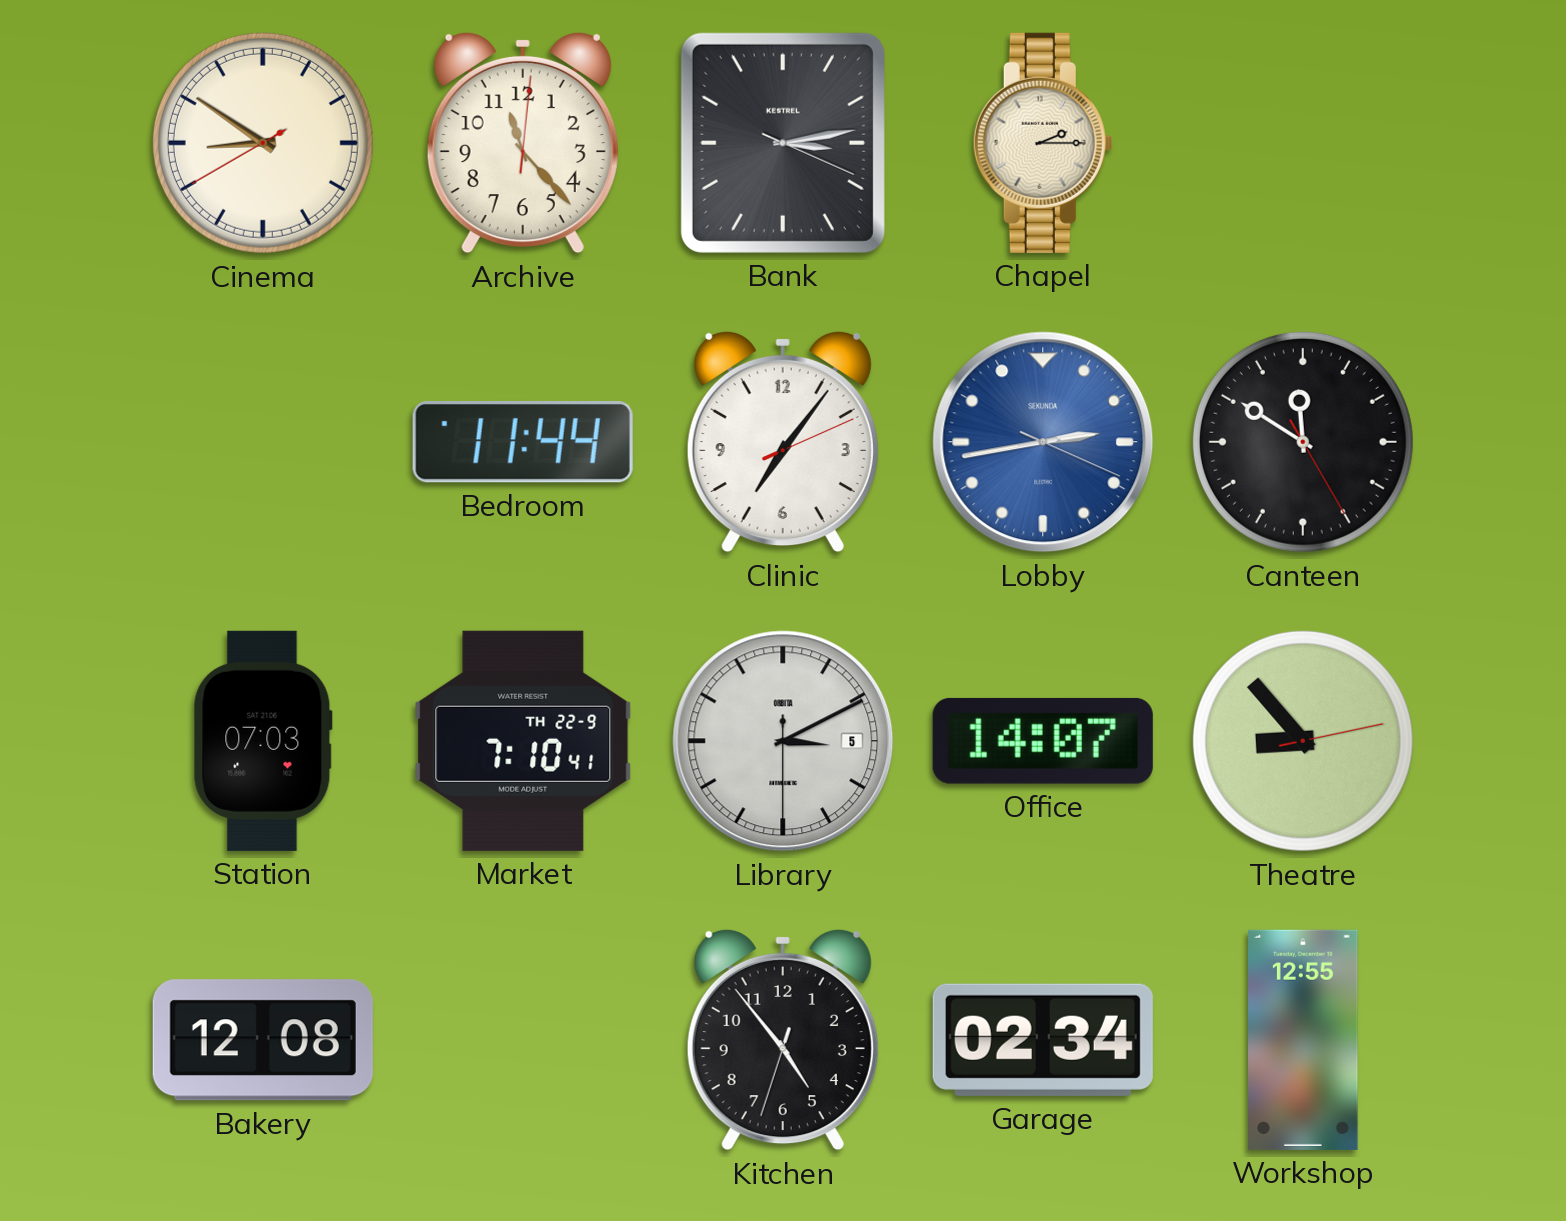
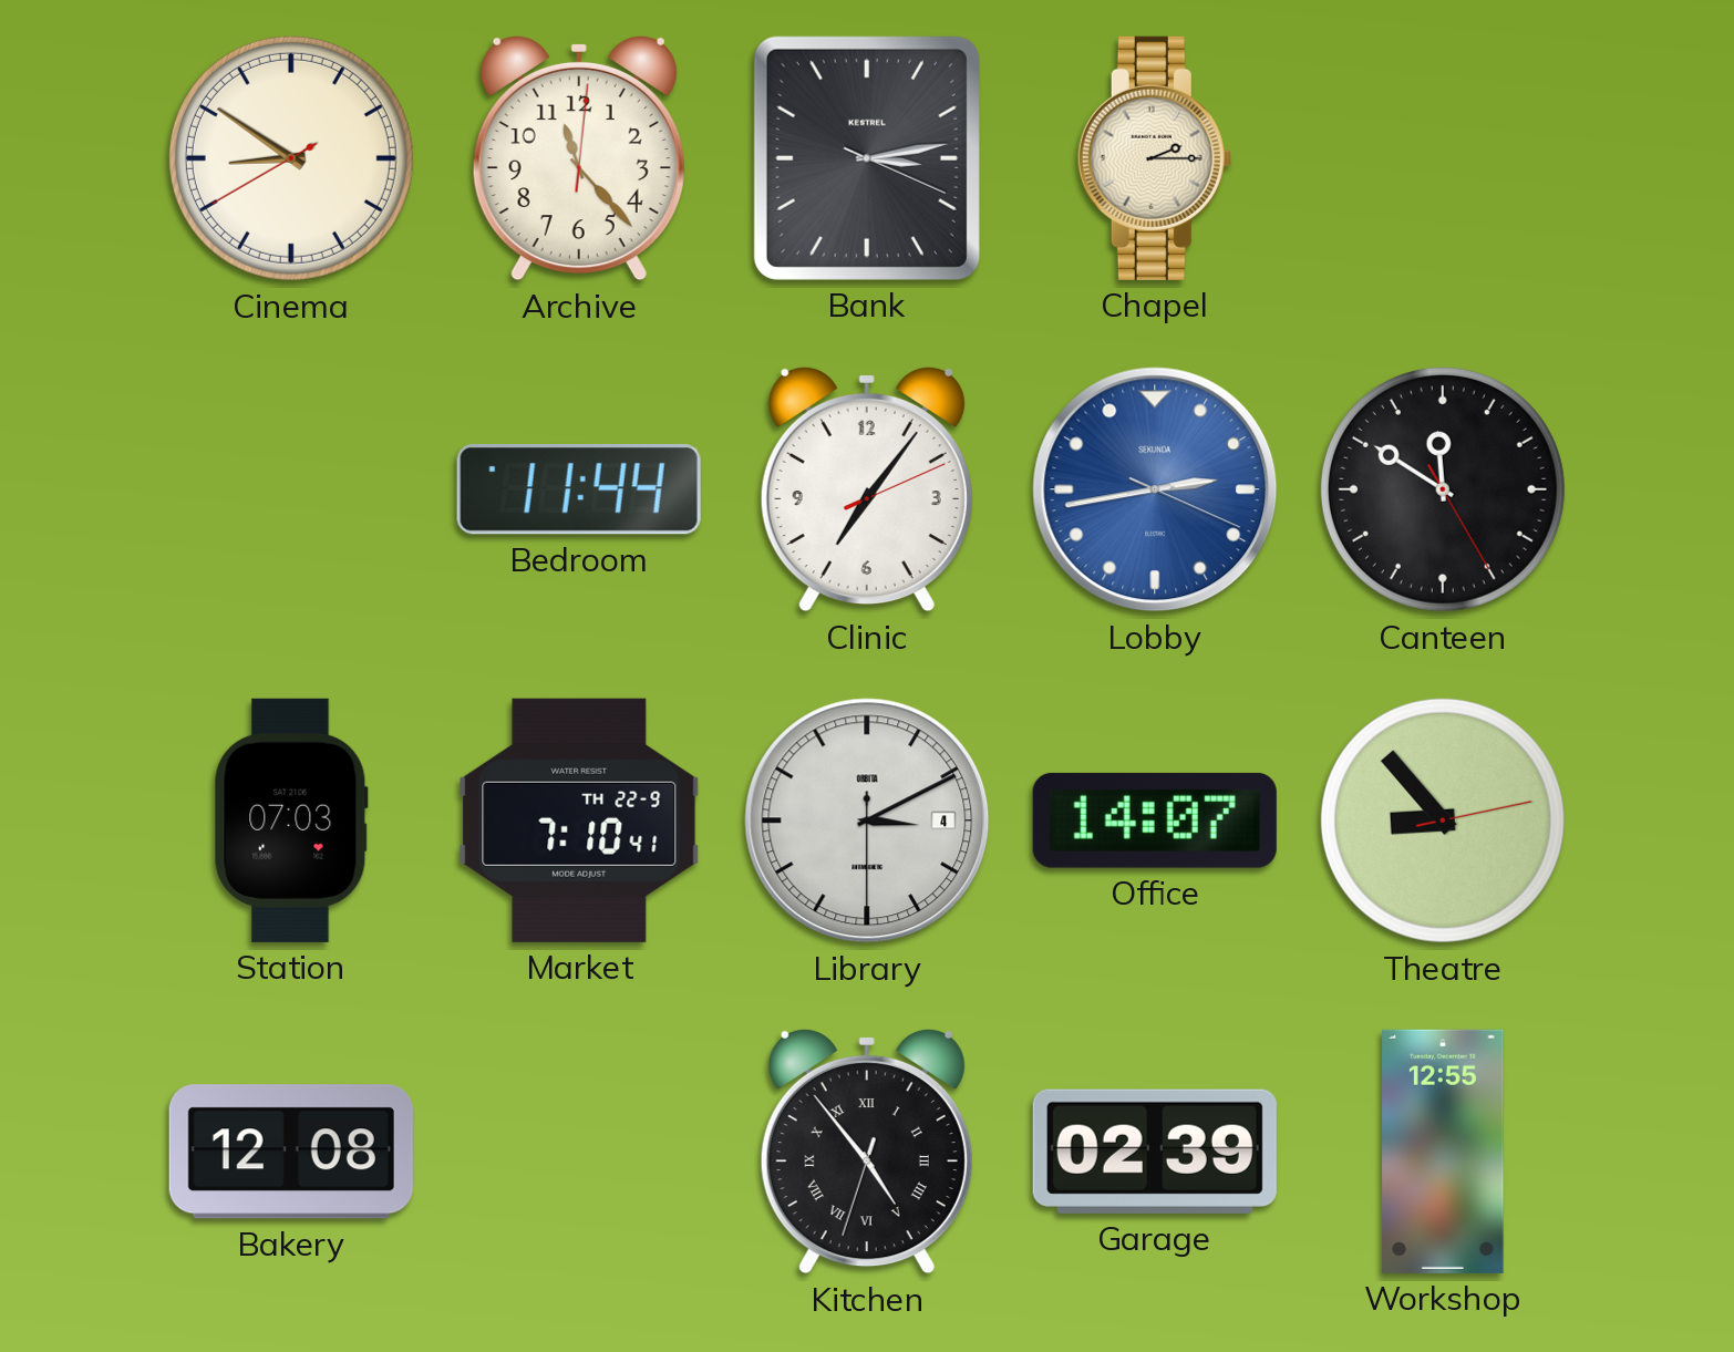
Library date: 5 -> 4
Kitchen numerals: Arabic -> Roman
Garage: 02:34 -> 02:39
